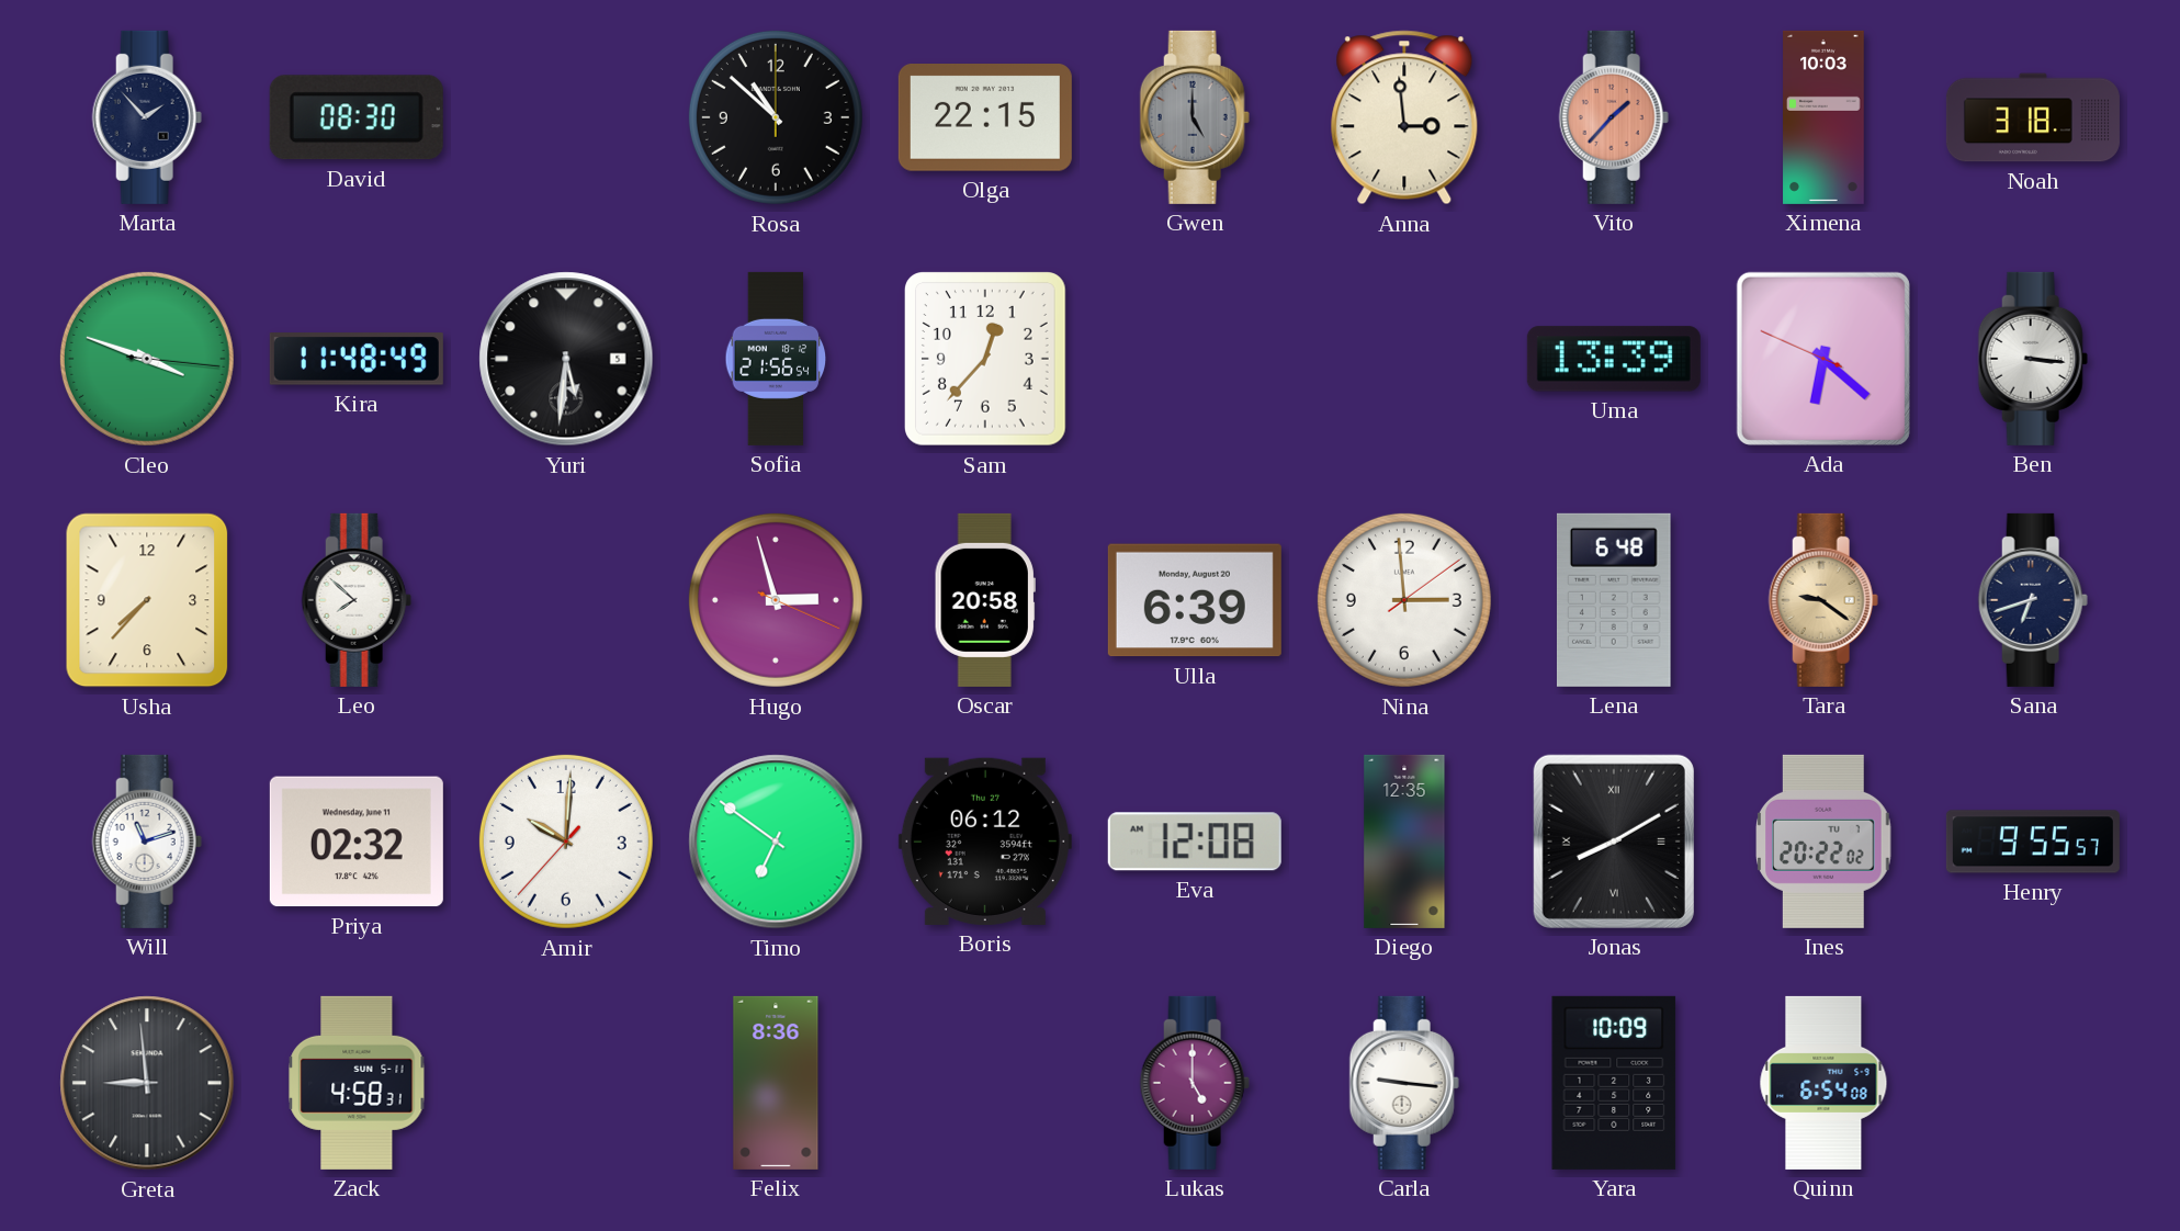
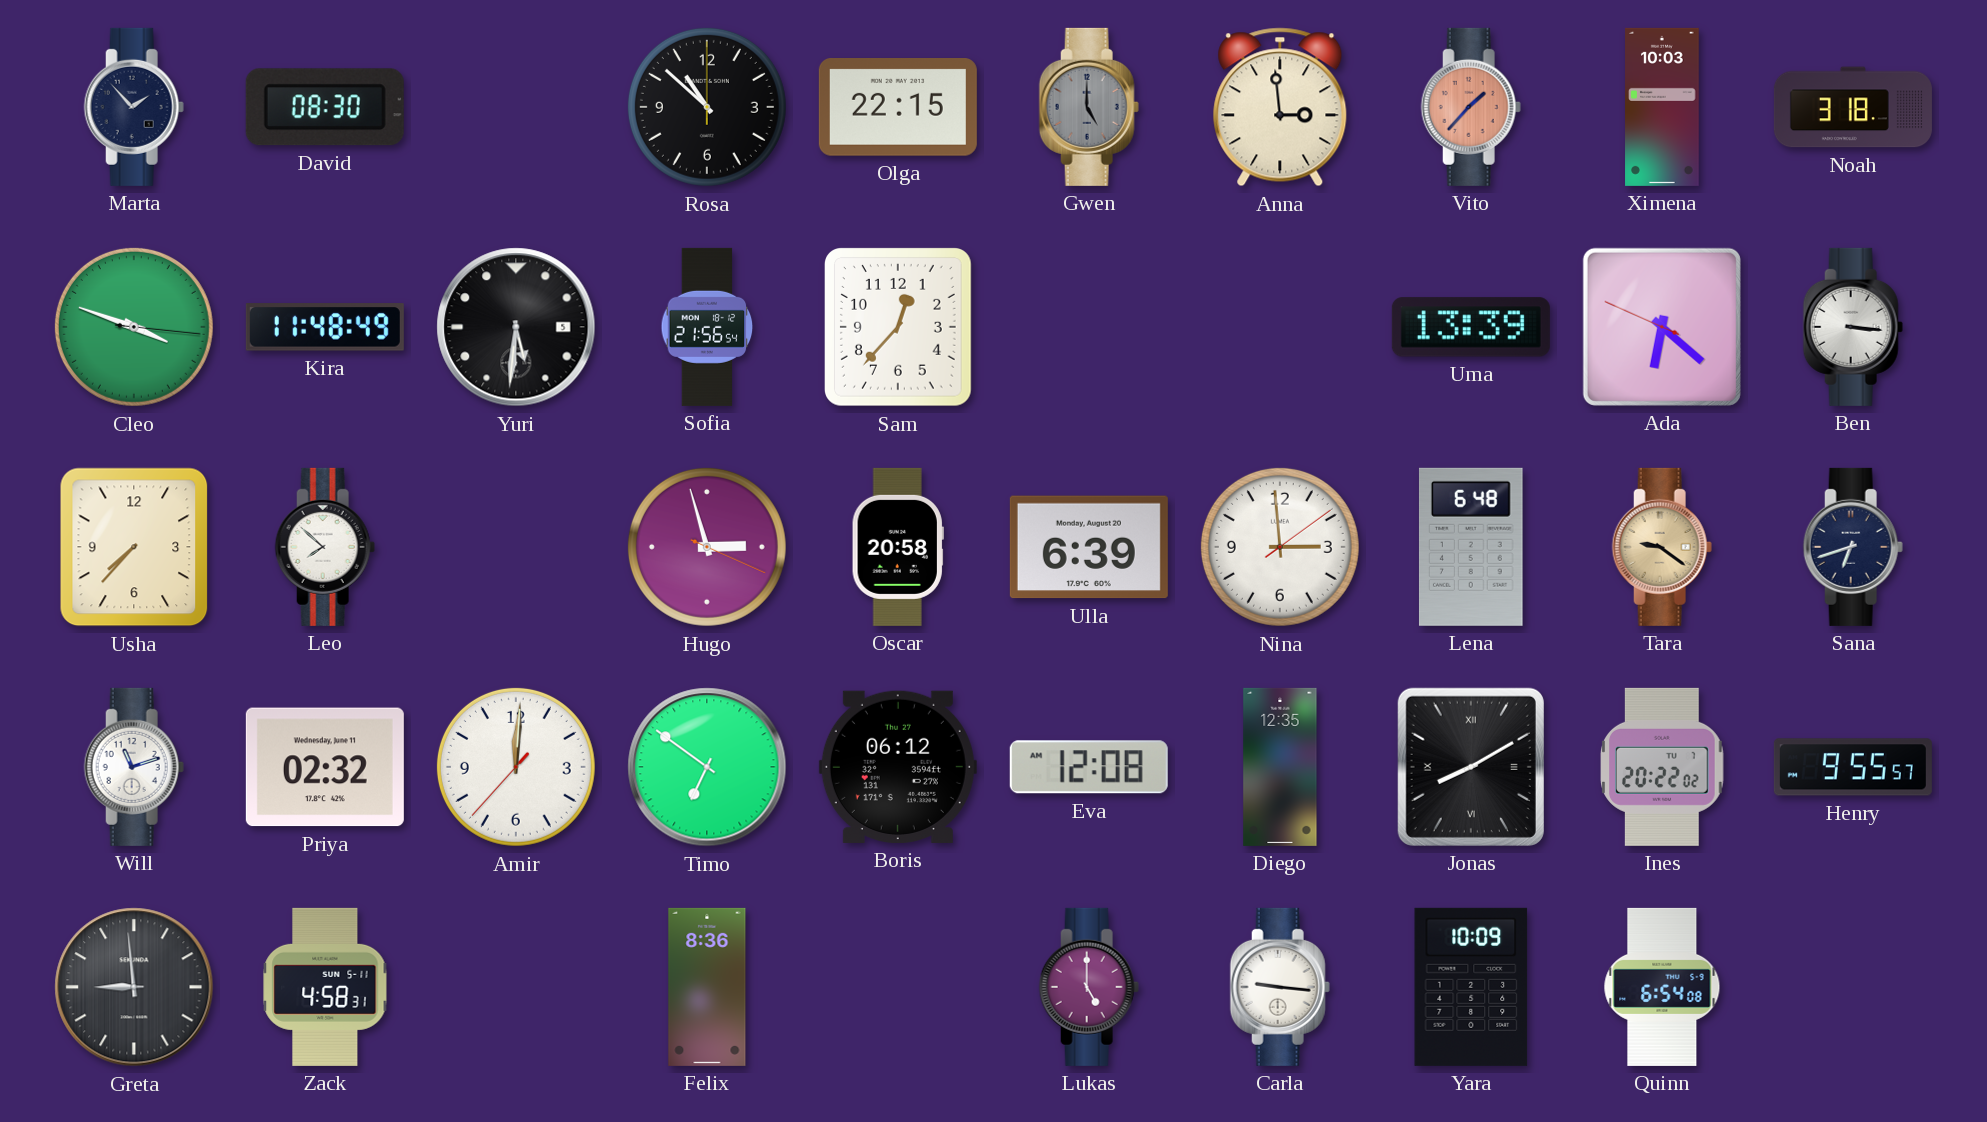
Amir: 10:00 -> 12:00
